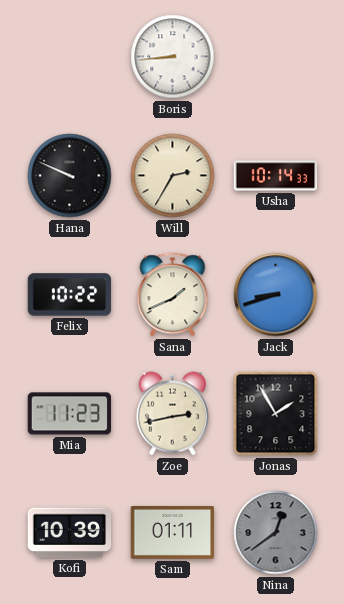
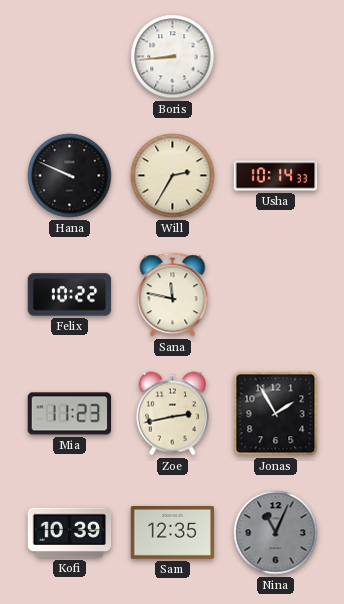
Sana: 1:41 -> 11:47
Jack: 8:42 -> none
Sam: 01:11 -> 12:35
Nina: 12:39 -> 11:04
